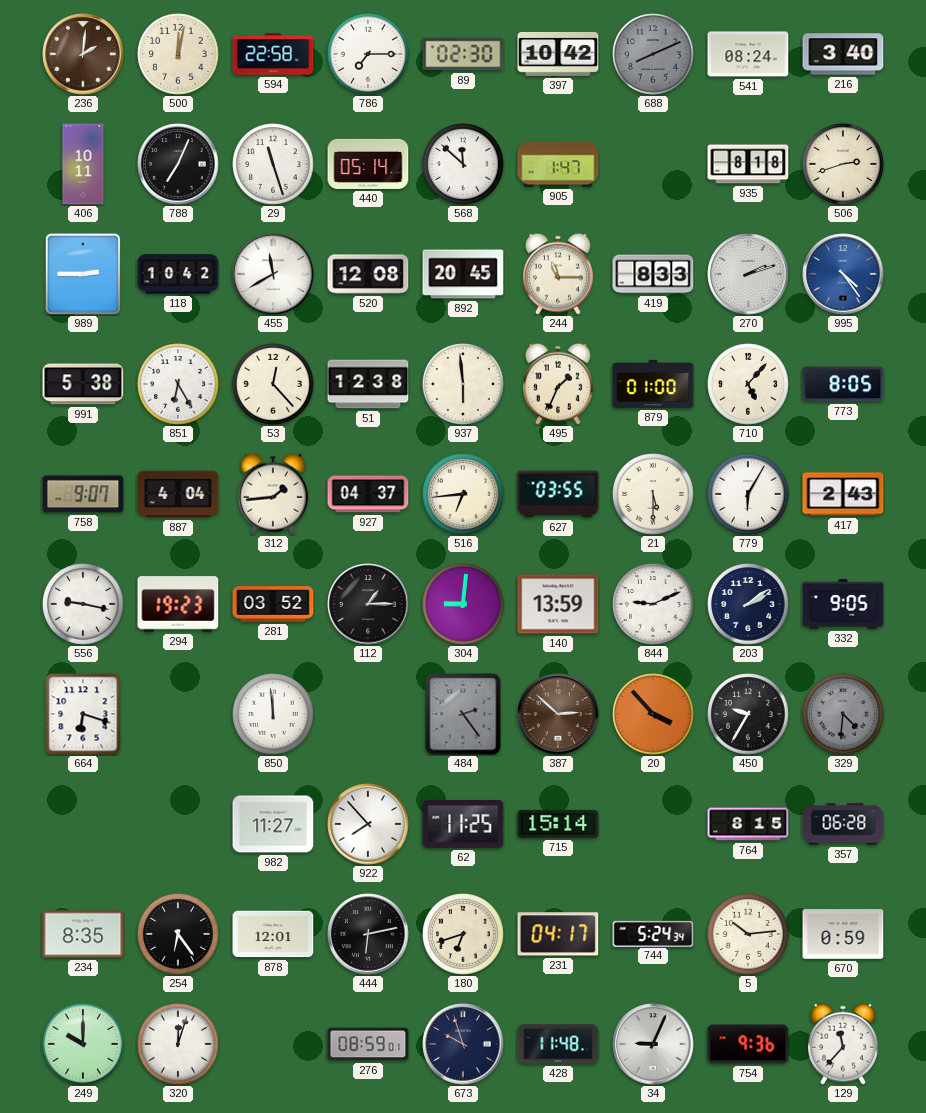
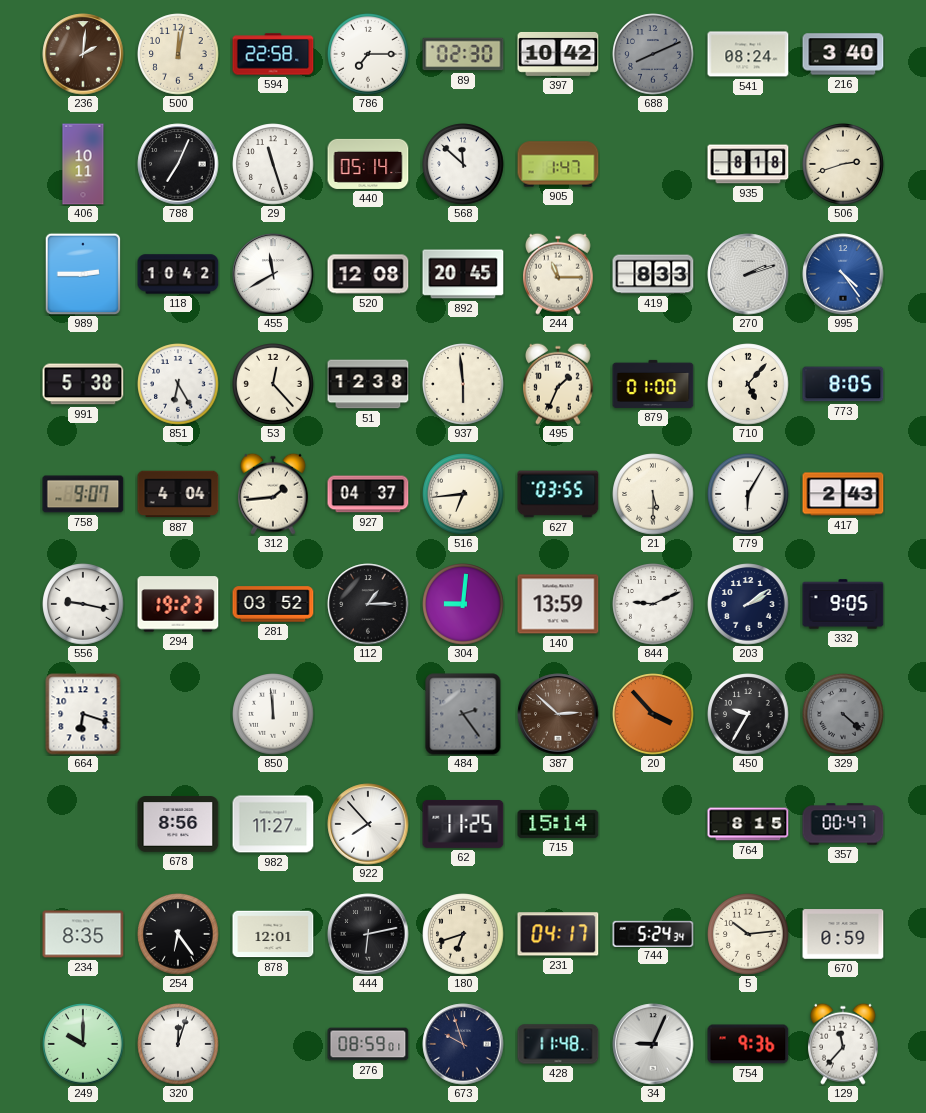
329: 4:31 -> 4:22
678: none -> 8:56
357: 06:28 -> 00:47
